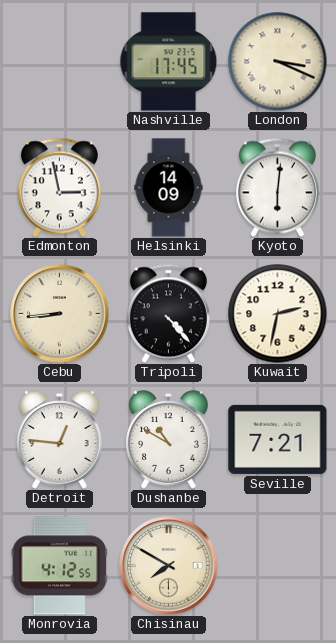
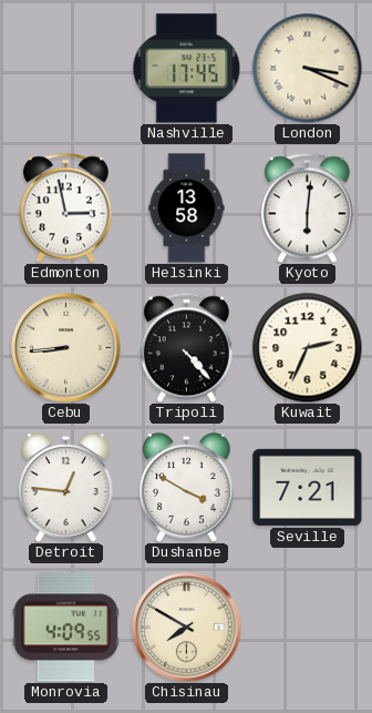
Helsinki: 14:09 -> 13:58
Kuwait: 2:32 -> 2:34
Dushanbe: 10:50 -> 3:50
Monrovia: 4:12 -> 4:09
